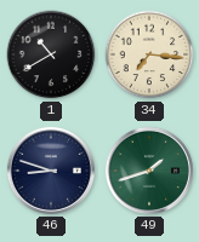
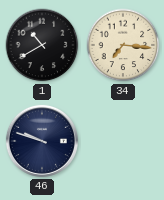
46: 8:48 -> 9:48
49: 1:42 -> none
